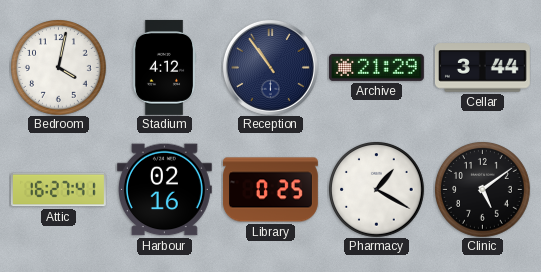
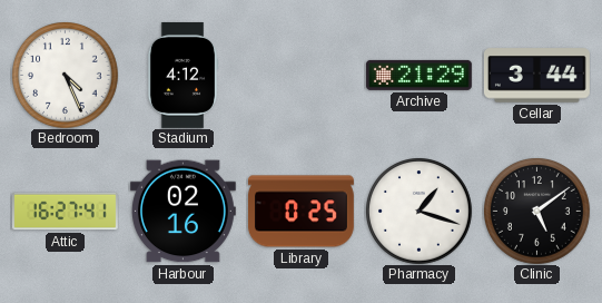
Bedroom: 4:02 -> 4:26
Reception: 10:54 -> none
Pharmacy: 1:20 -> 1:18
